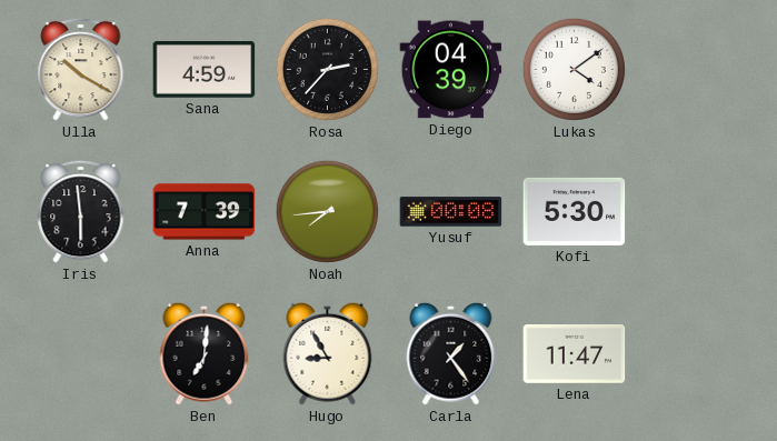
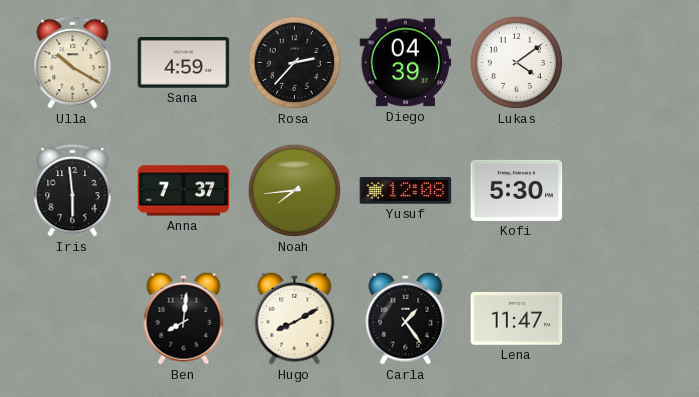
Anna: 7:39 -> 7:37
Yusuf: 00:08 -> 12:08
Ben: 7:01 -> 8:01
Hugo: 8:55 -> 8:10
